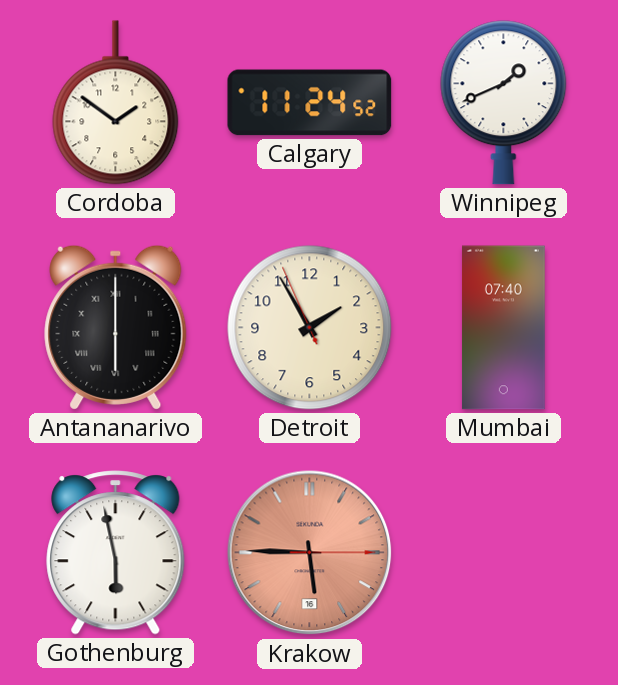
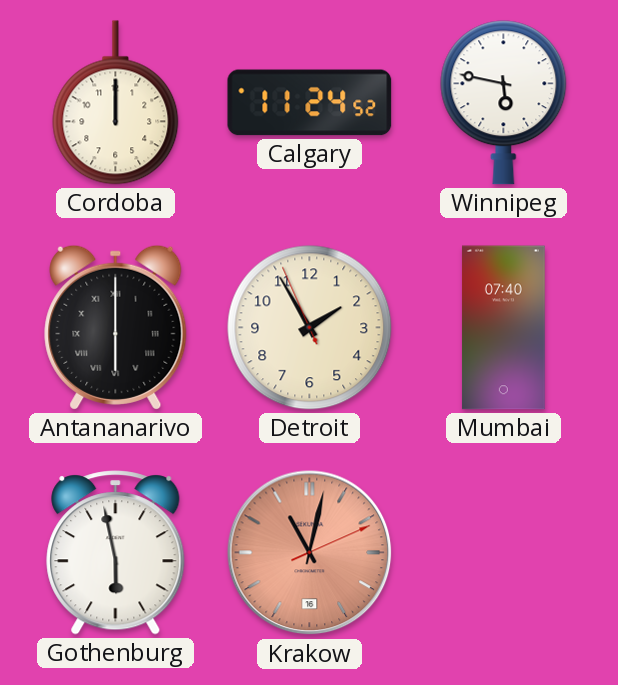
Cordoba: 1:51 -> 12:00
Winnipeg: 1:41 -> 5:47
Krakow: 5:45 -> 11:02
